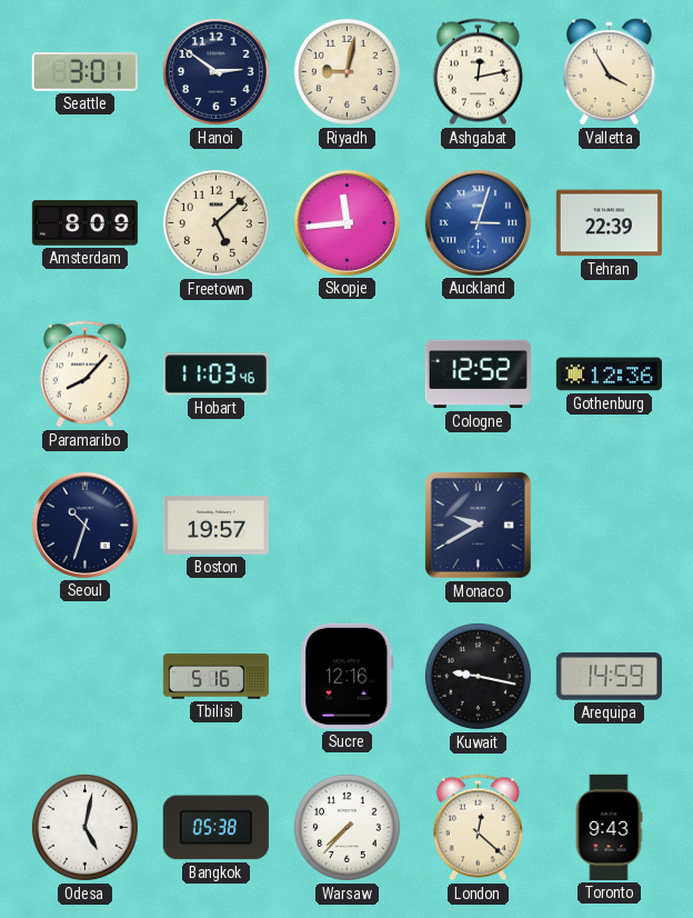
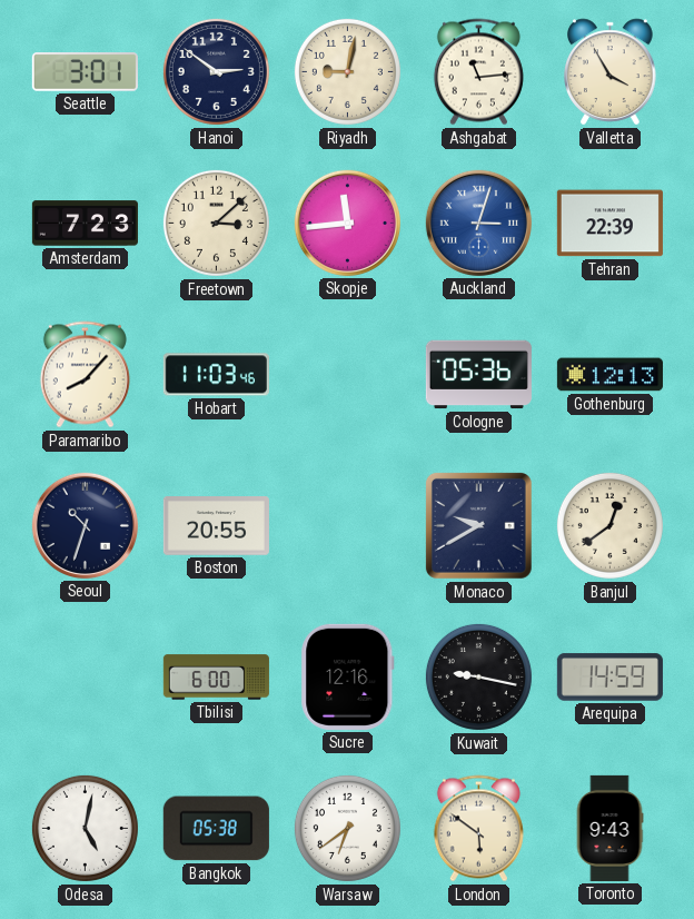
Ashgabat: 12:13 -> 11:14
Amsterdam: 8:09 -> 7:23
Freetown: 5:08 -> 3:08
Cologne: 12:52 -> 05:36
Gothenburg: 12:36 -> 12:13
Boston: 19:57 -> 20:55
Banjul: none -> 12:39
Tbilisi: 5:16 -> 6:00
Warsaw: 7:37 -> 6:39
London: 12:22 -> 5:51
